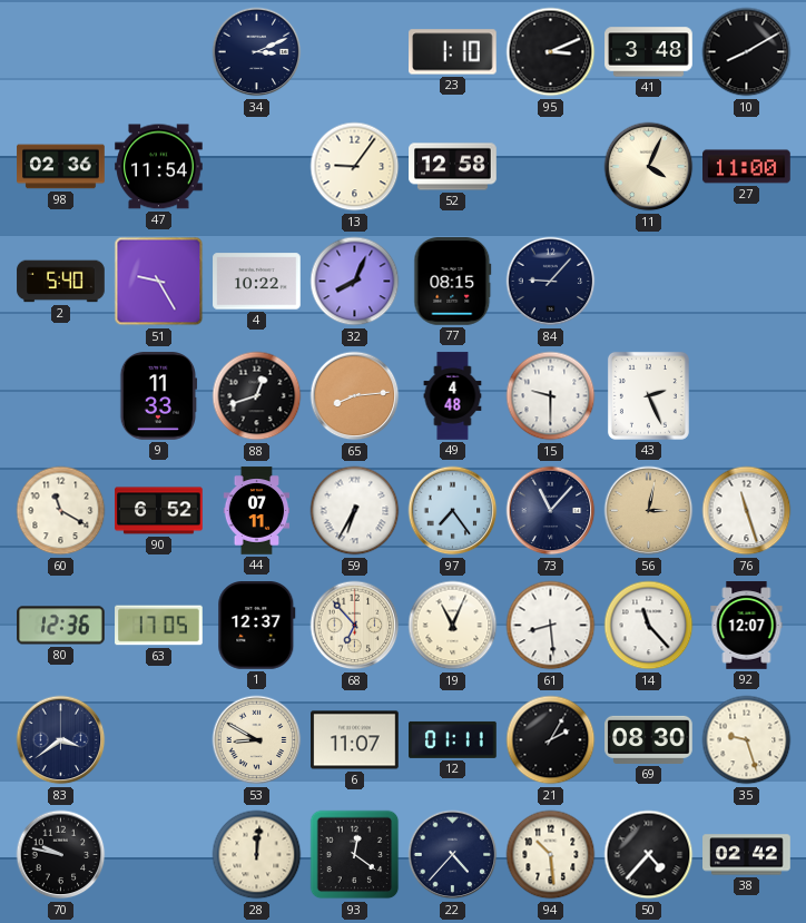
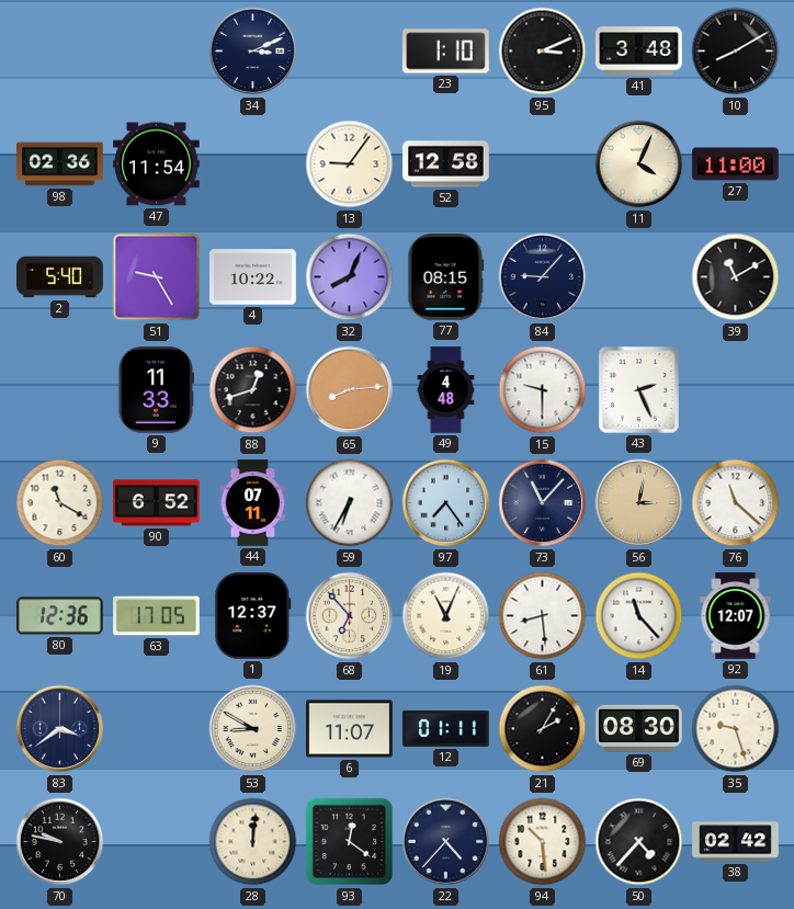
39: none -> 11:10
76: 11:27 -> 11:22
